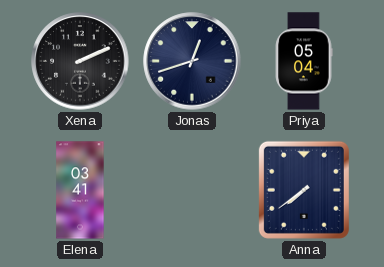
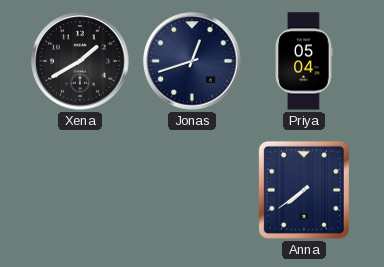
Xena: 2:11 -> 1:40
Elena: 03:41 -> none
